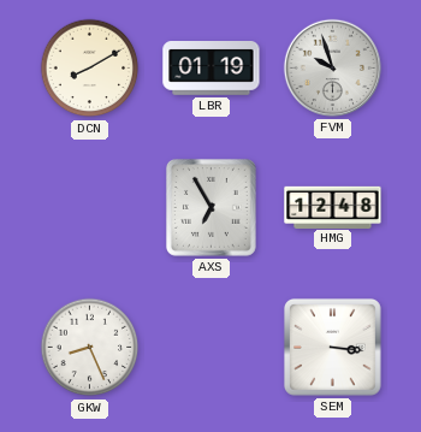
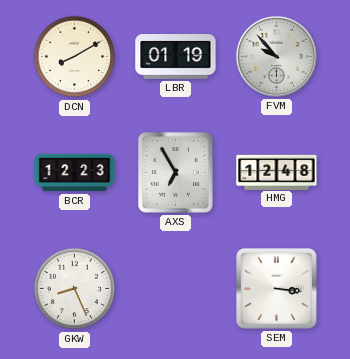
FVM: 9:57 -> 9:53
BCR: none -> 12:23
